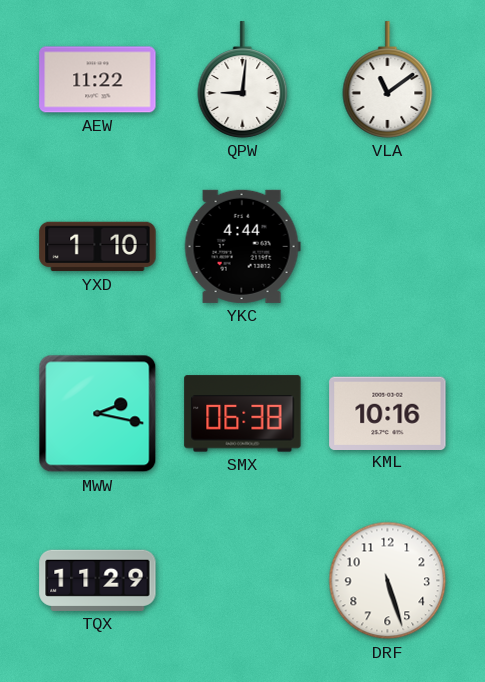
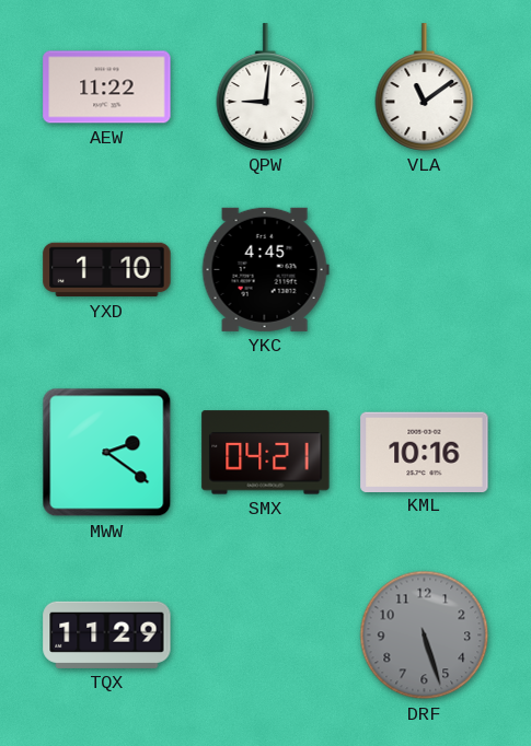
YKC: 4:44 -> 4:45
MWW: 2:17 -> 2:21
SMX: 06:38 -> 04:21
DRF dial: white -> grey
